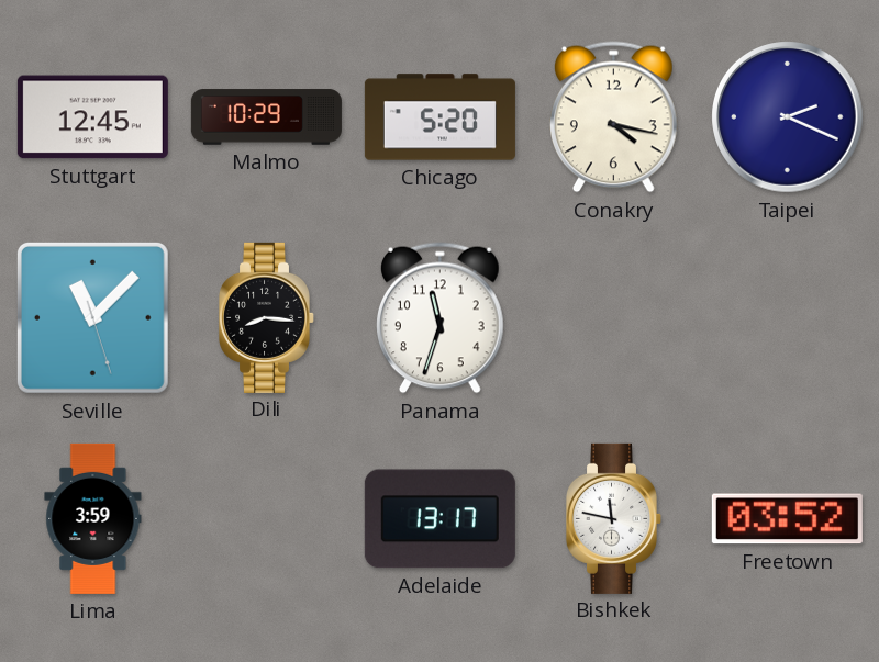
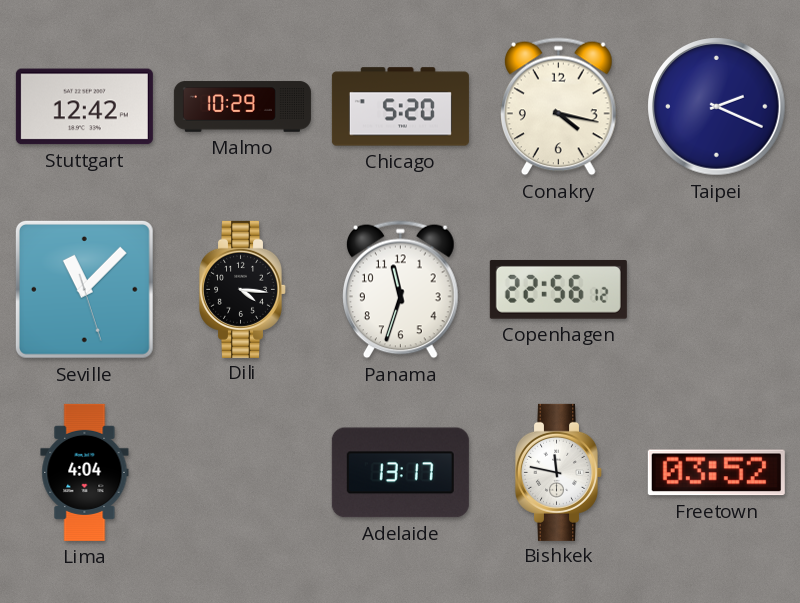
Stuttgart: 12:45 -> 12:42
Dili: 8:16 -> 4:16
Copenhagen: none -> 22:56
Lima: 3:59 -> 4:04
